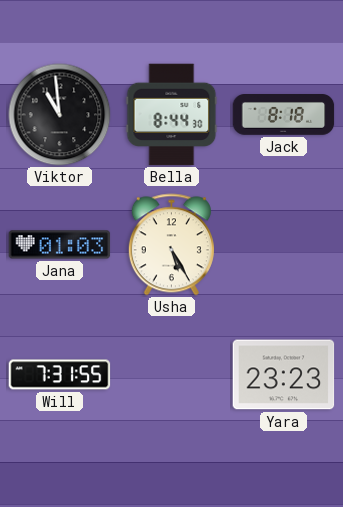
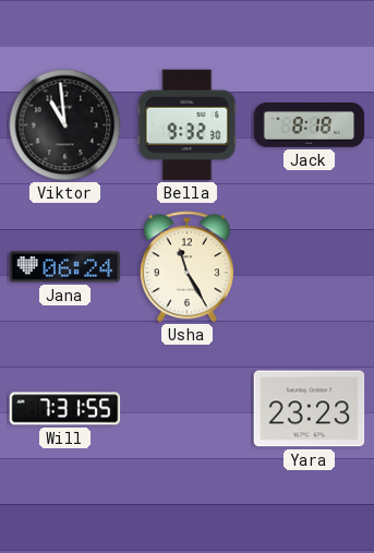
Bella: 8:44 -> 9:32
Jana: 01:03 -> 06:24
Usha: 5:25 -> 11:25
